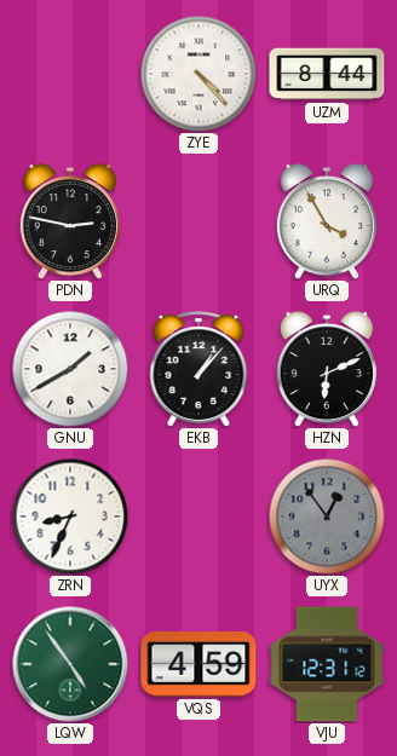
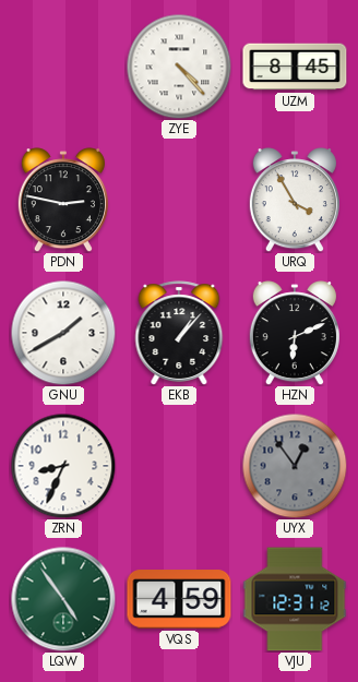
UZM: 8:44 -> 8:45
